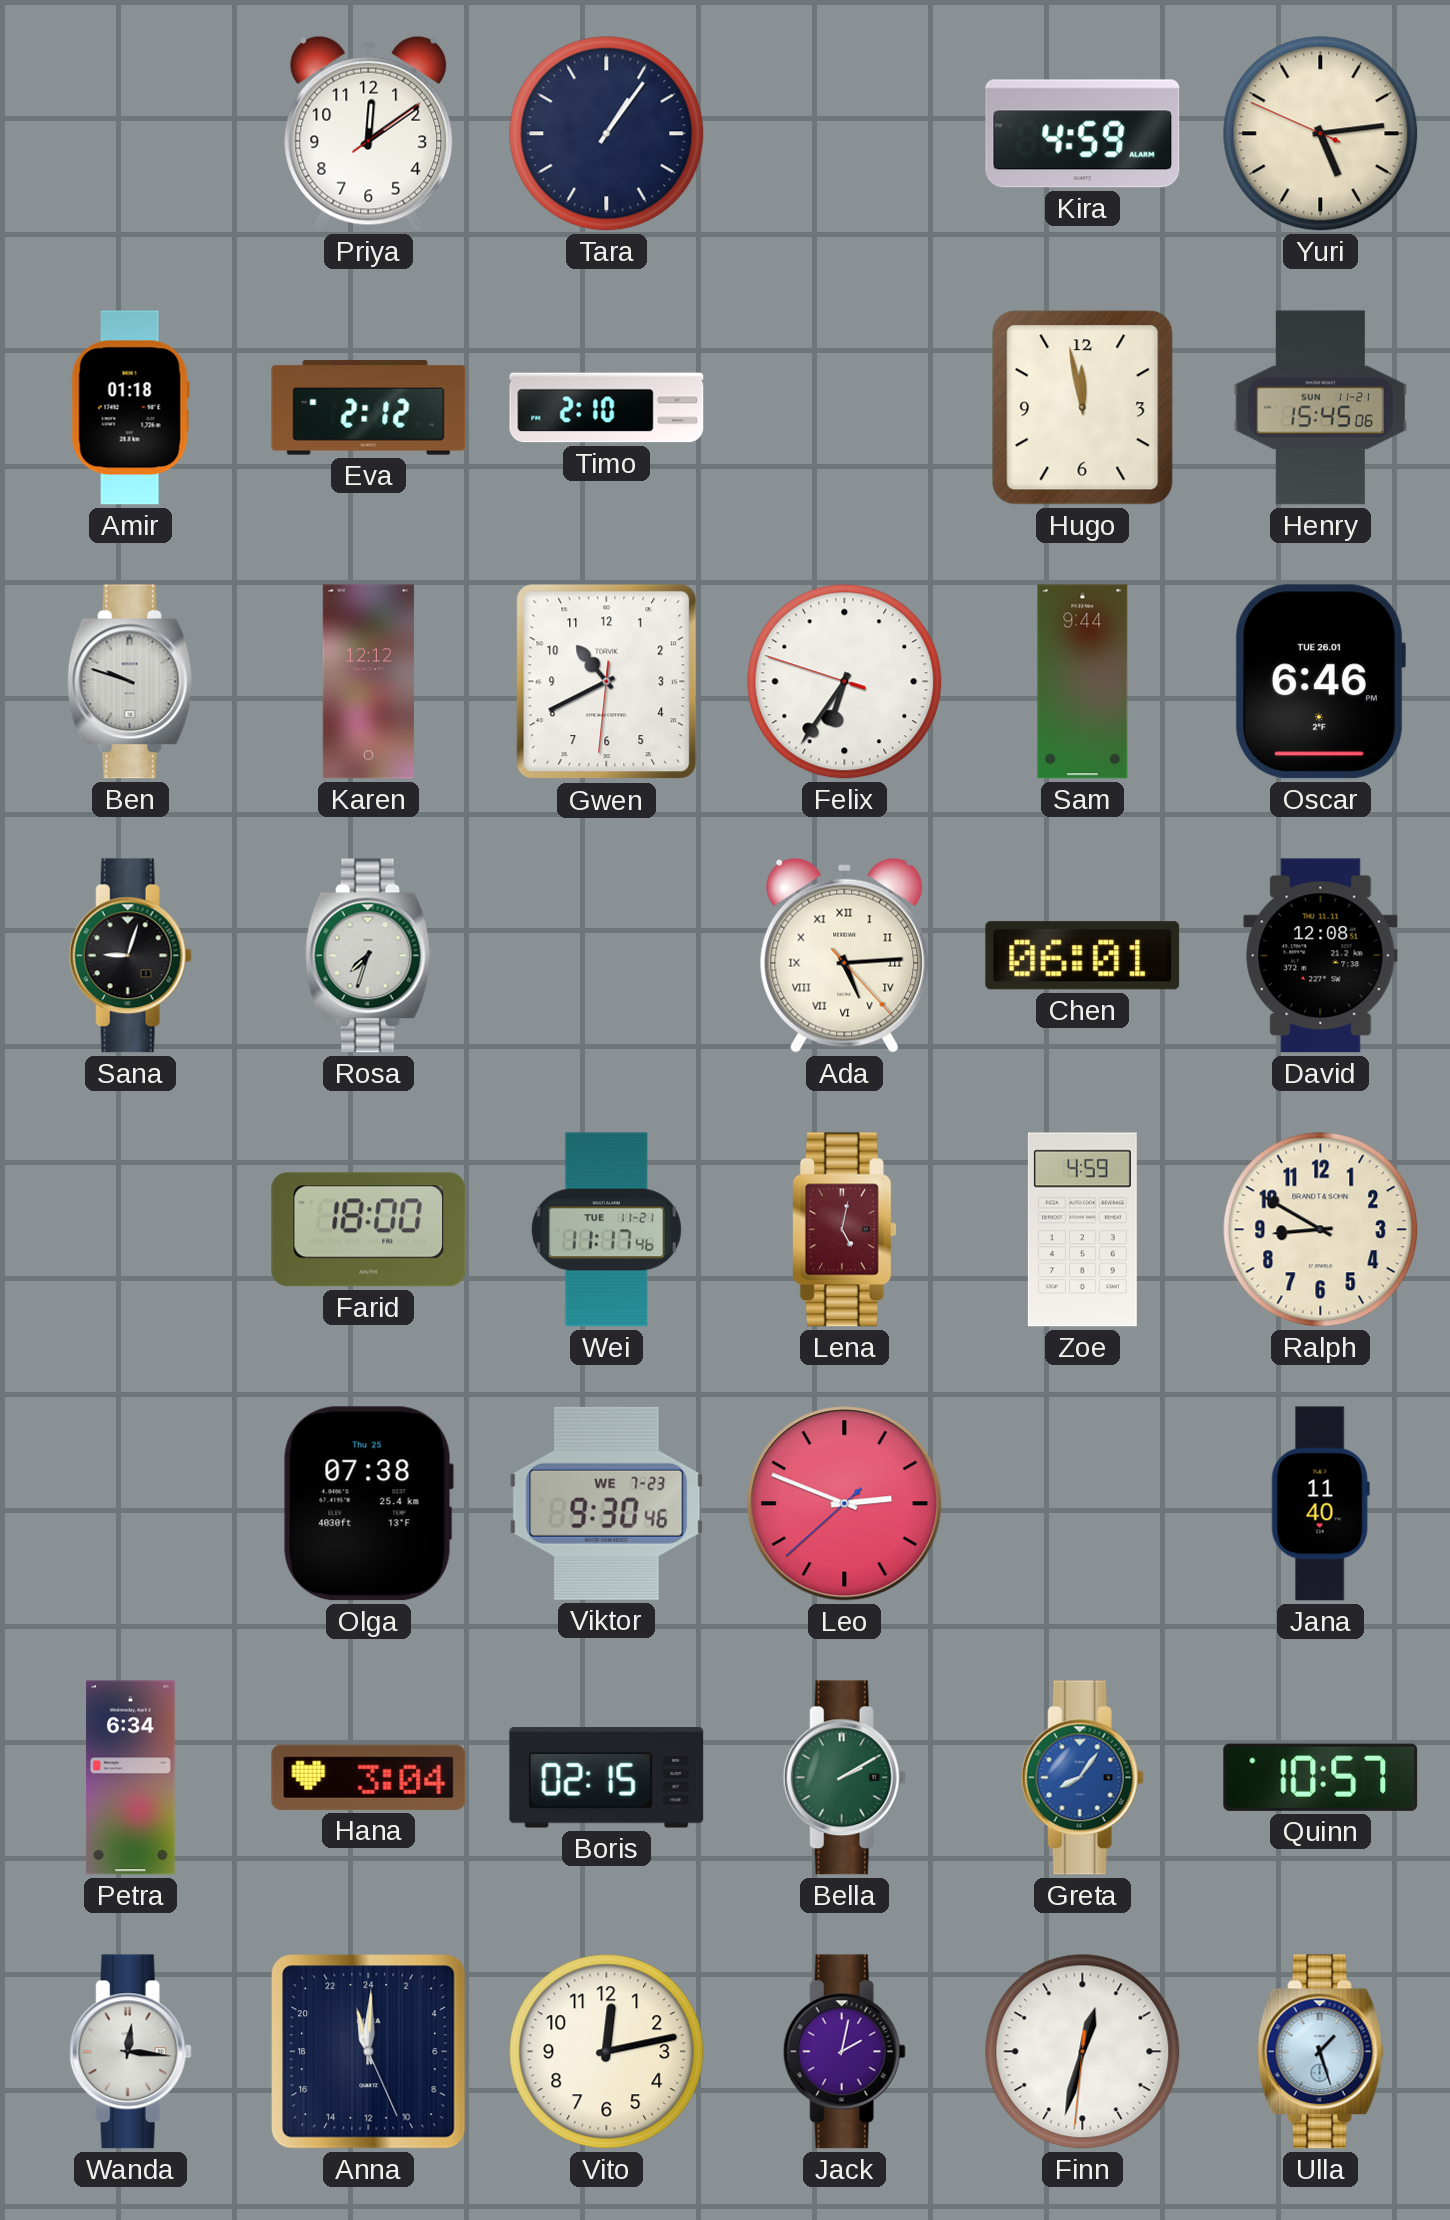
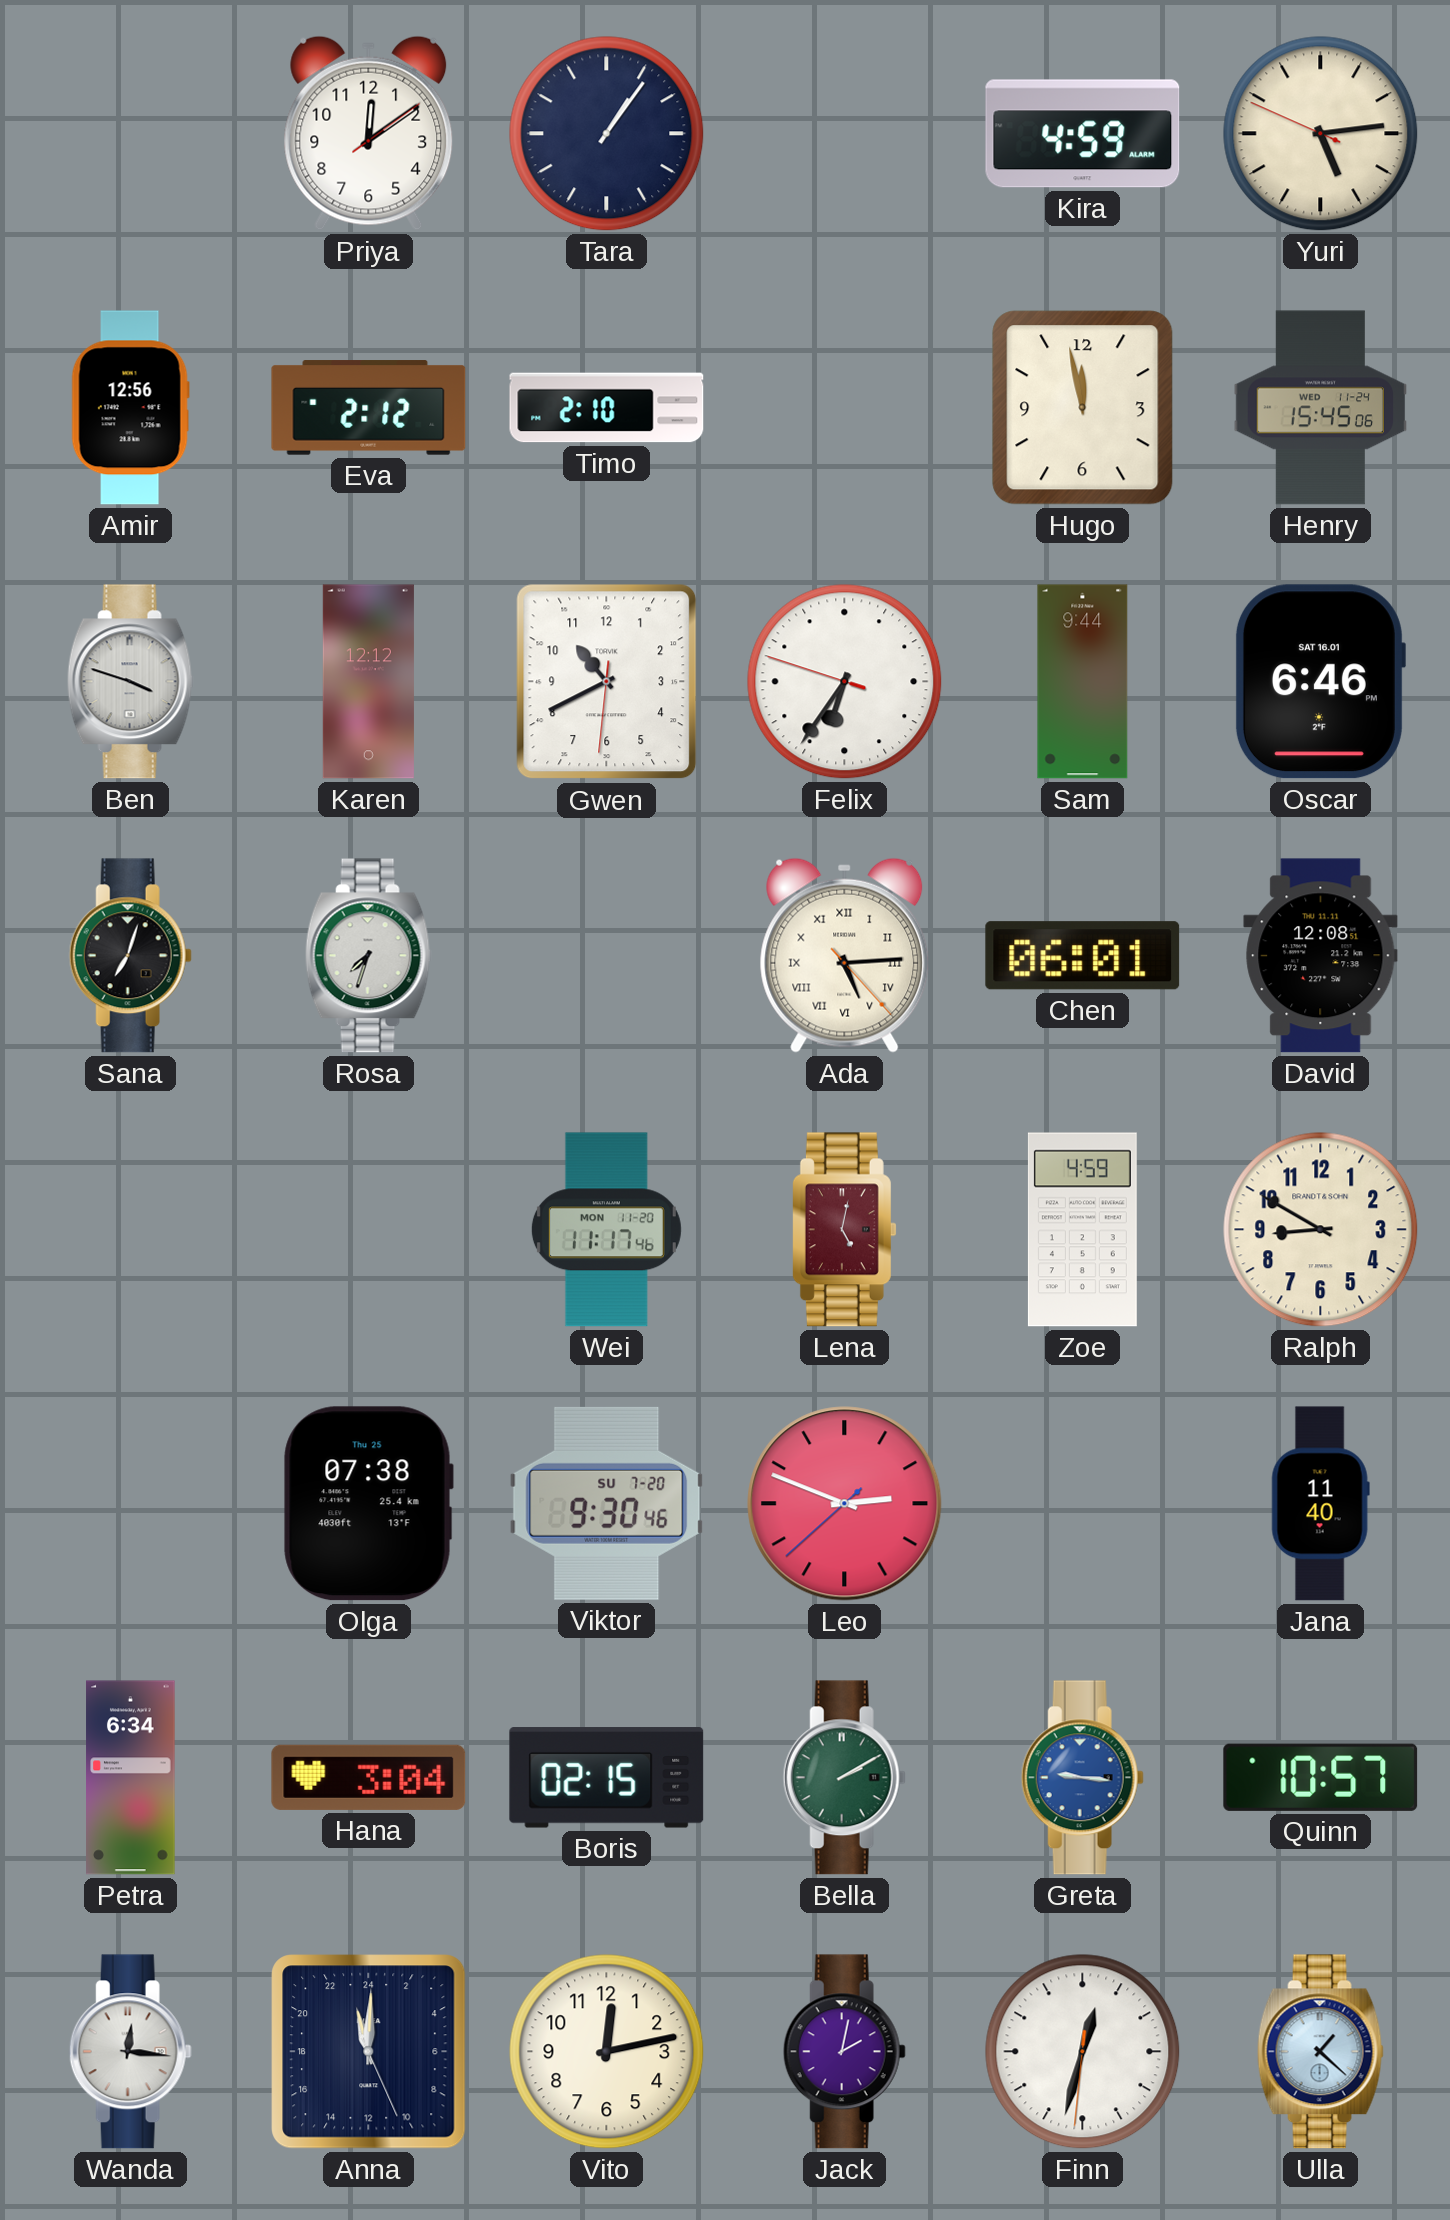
Amir: 01:18 -> 12:56
Henry date: SUN 11-21 -> WED 11-24
Ben: 9:48 -> 3:48
Oscar date: TUE 26.01 -> SAT 16.01
Sana: 9:03 -> 7:03
Farid: 18:00 -> none
Wei date: TUE 11-21 -> MON 11-20
Viktor date: WE 7-23 -> SU 7-20
Greta: 8:06 -> 9:16
Ulla: 1:27 -> 1:22
